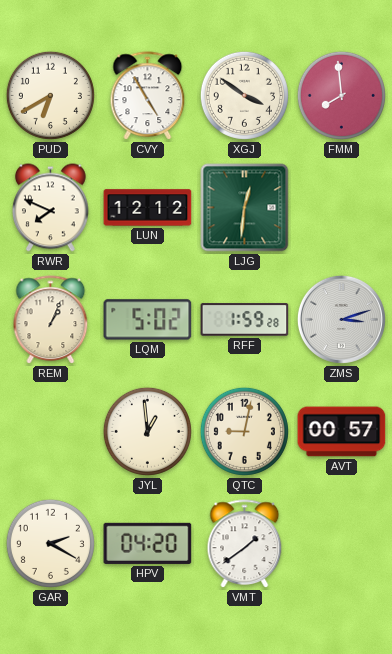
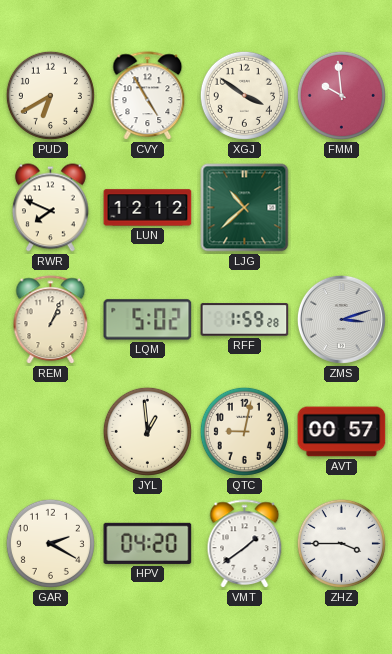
FMM: 7:59 -> 9:59
LJG: 12:31 -> 10:38
ZHZ: none -> 3:45
